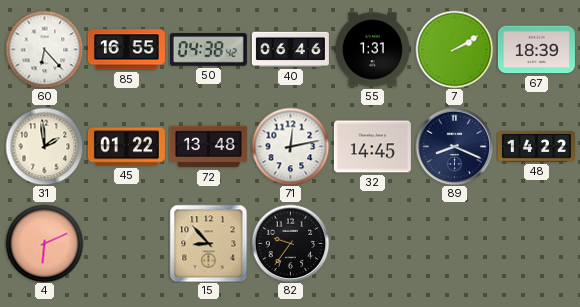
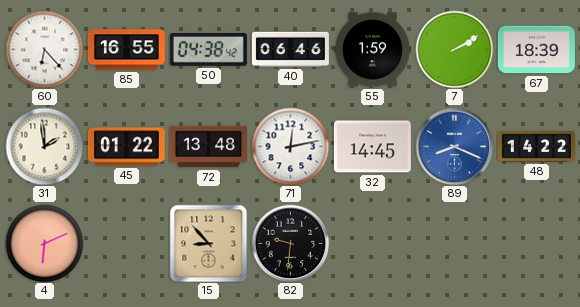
55: 1:31 -> 1:59
89 dial: navy -> blue
82: 9:36 -> 9:31
